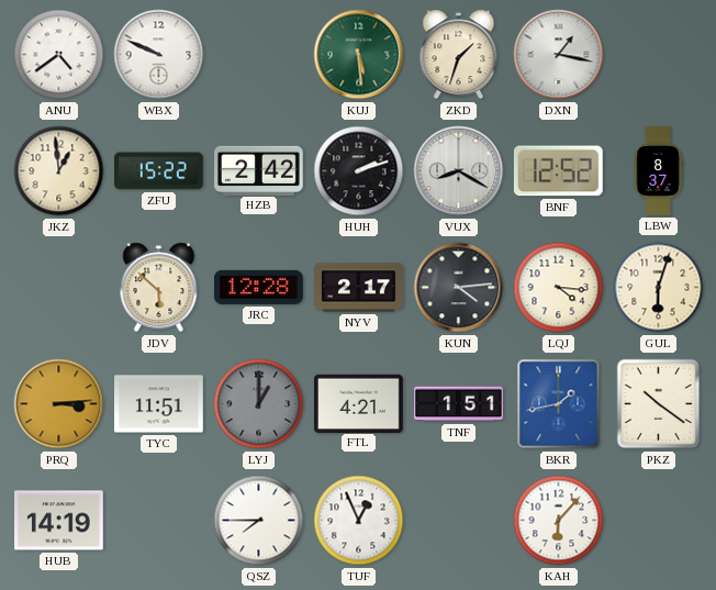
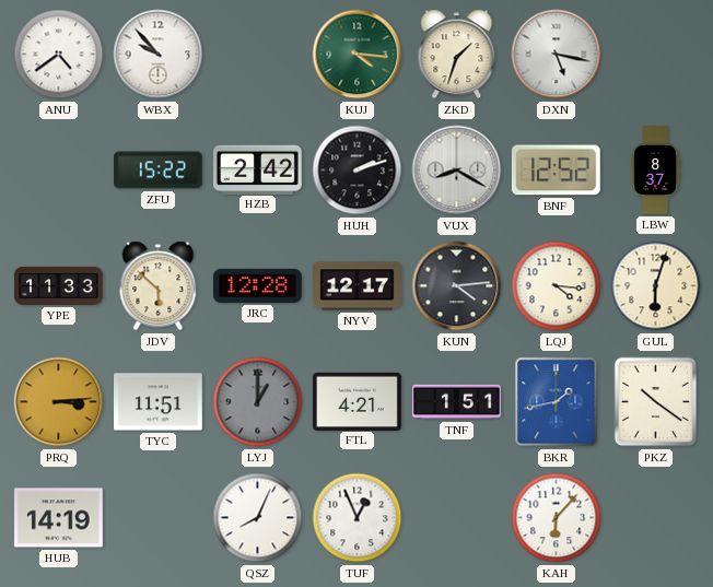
WBX: 9:49 -> 9:53
KUJ: 5:29 -> 4:16
DXN: 1:17 -> 5:17
JKZ: 12:59 -> none
YPE: none -> 11:33
NYV: 2:17 -> 12:17
QSZ: 7:45 -> 8:04
